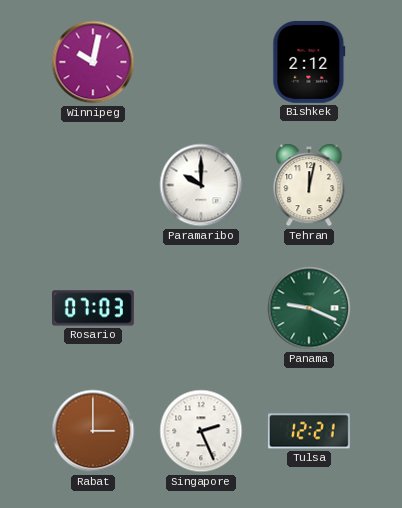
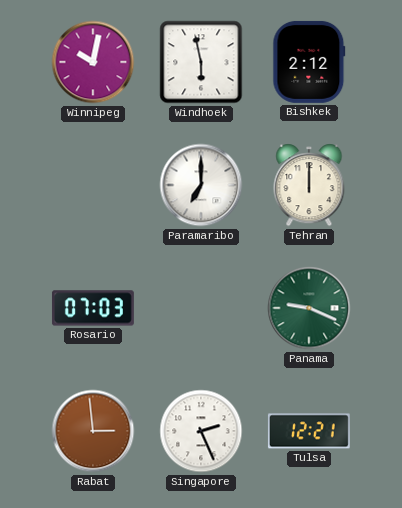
Windhoek: none -> 5:58
Paramaribo: 10:00 -> 7:00
Tehran: 12:02 -> 12:00
Rabat: 3:00 -> 2:59
